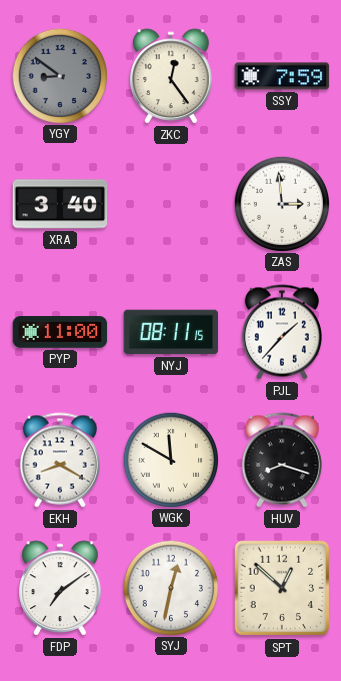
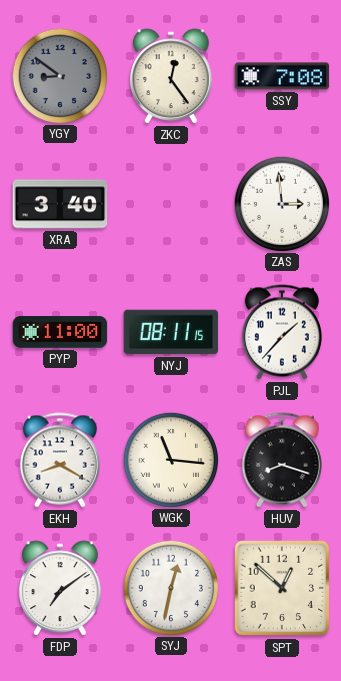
SSY: 7:59 -> 7:08
WGK: 11:50 -> 11:16
